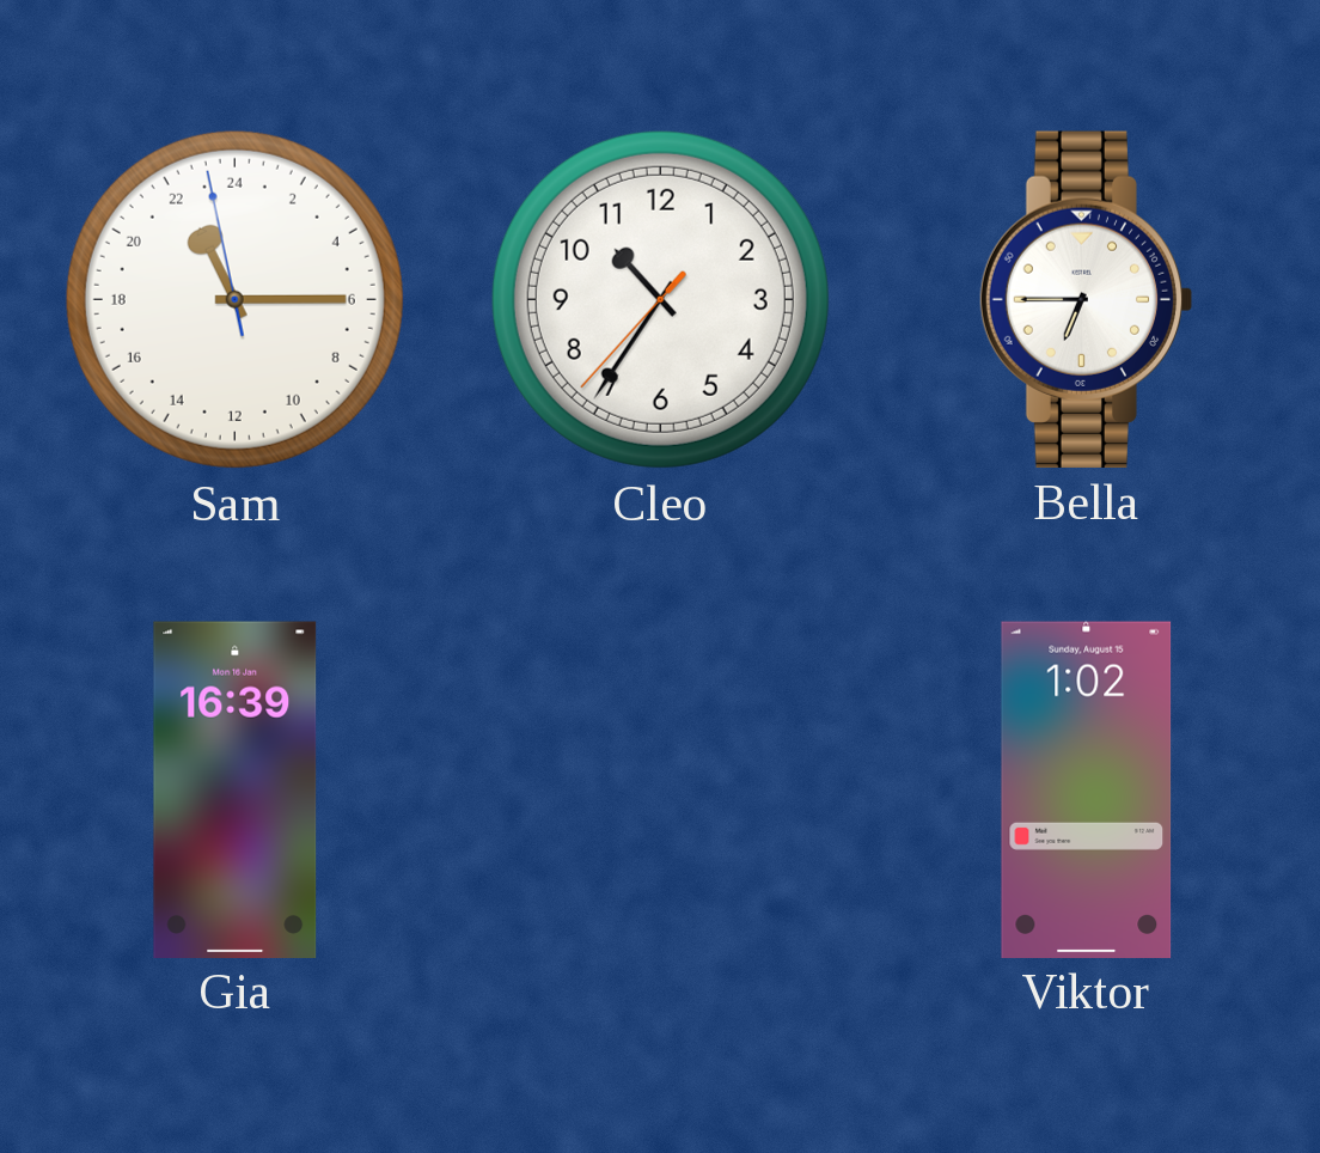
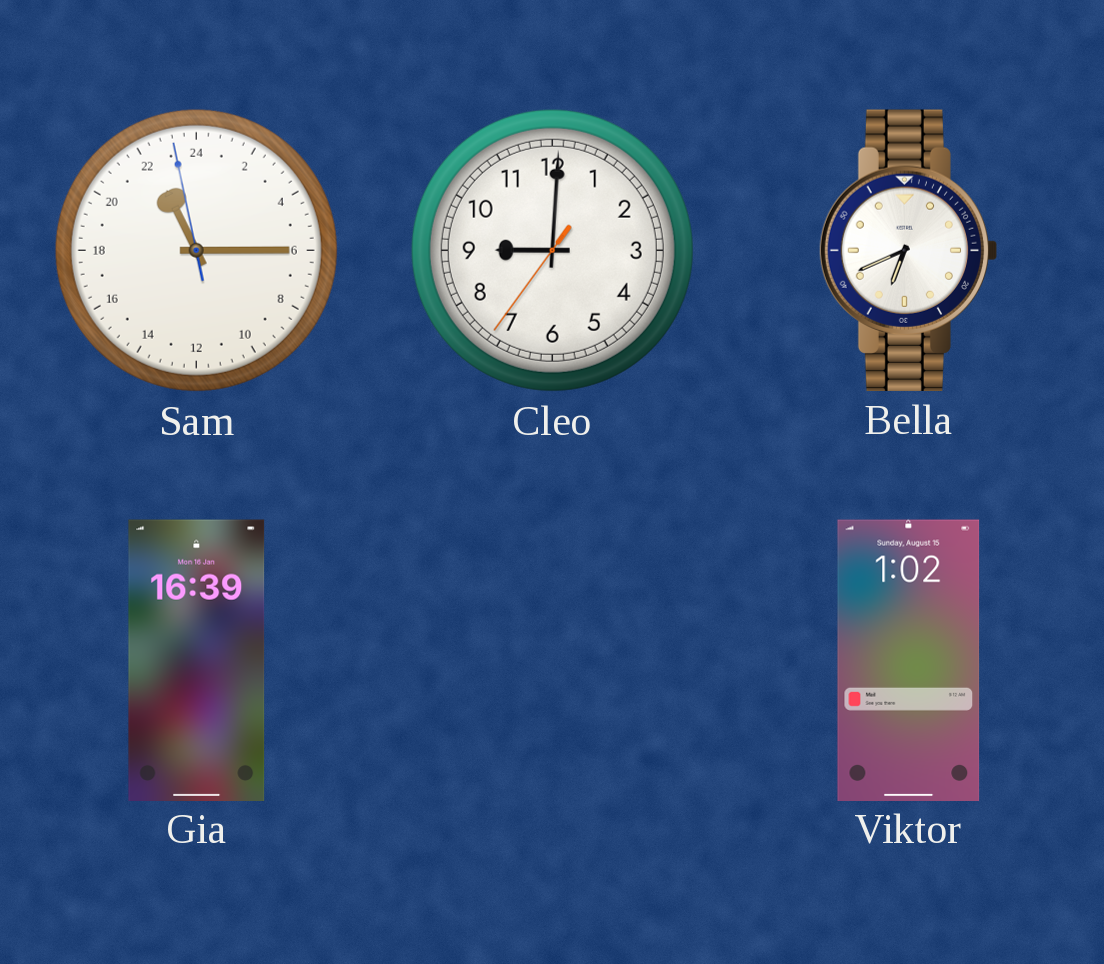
Cleo: 10:35 -> 9:00
Bella: 6:45 -> 6:41
